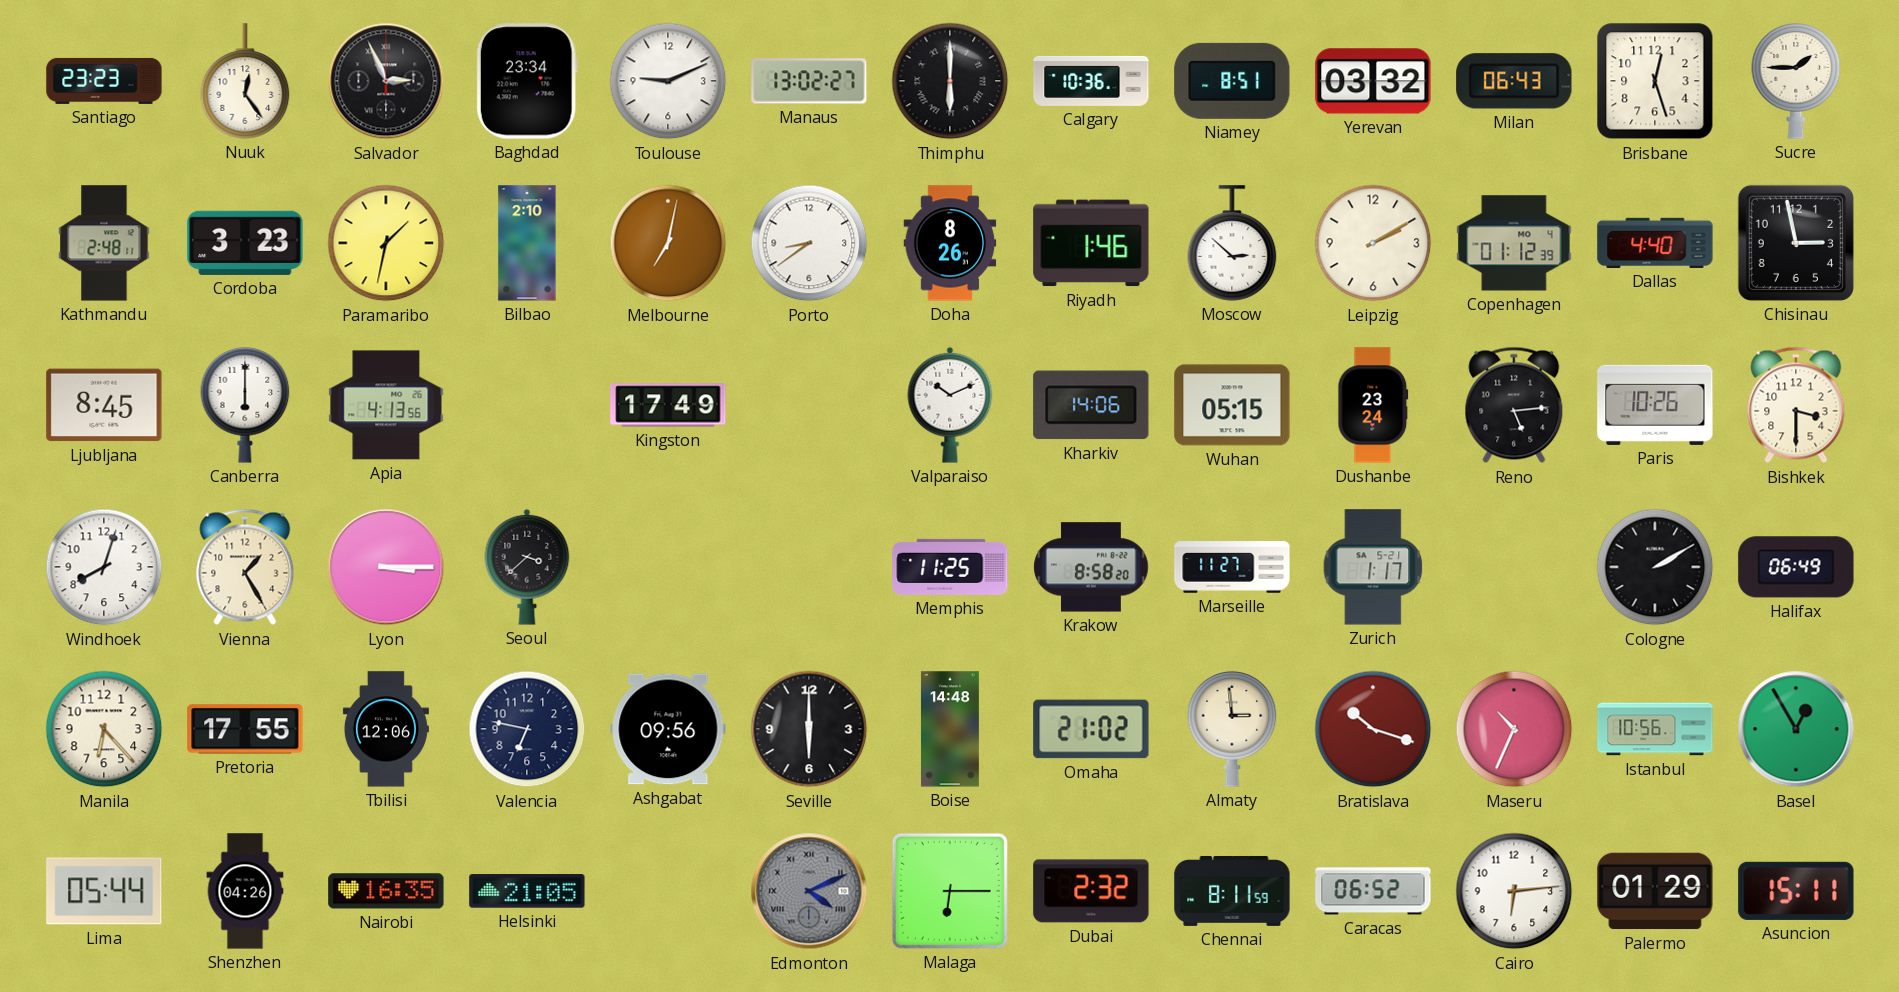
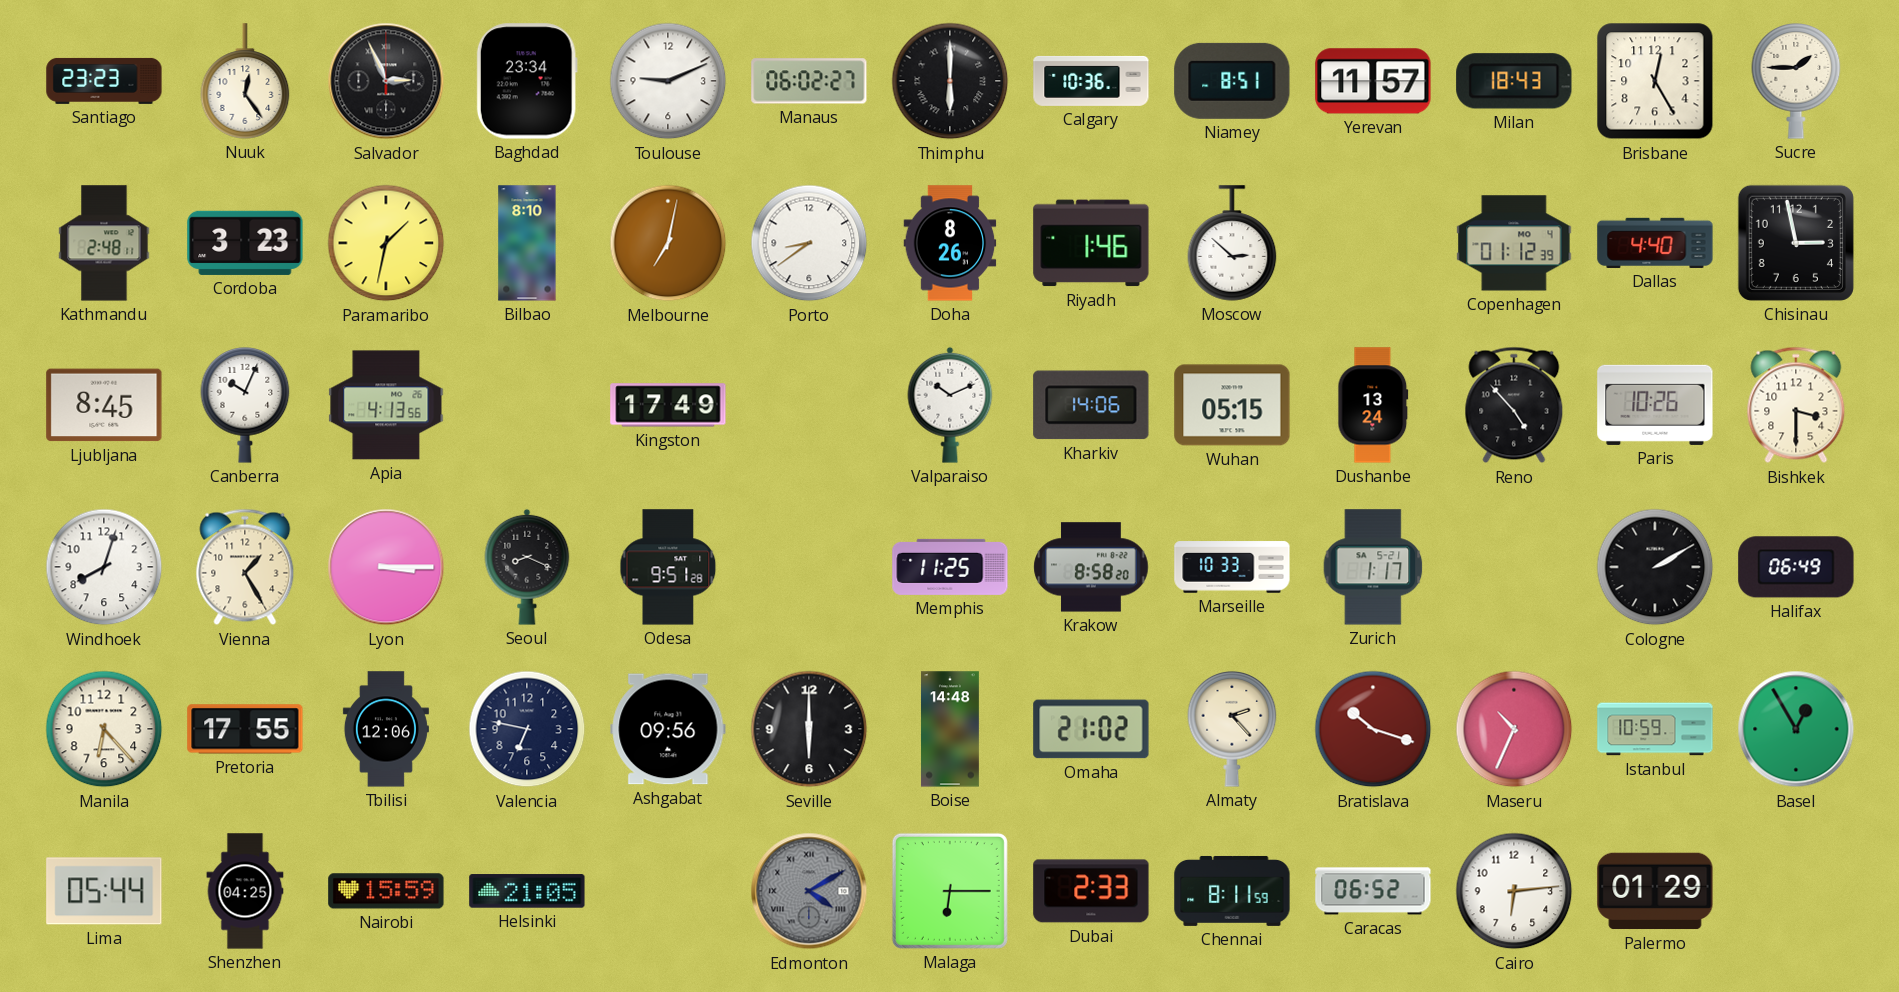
Manaus: 13:02 -> 06:02
Yerevan: 03:32 -> 11:57
Milan: 06:43 -> 18:43
Brisbane: 12:27 -> 12:25
Bilbao: 2:10 -> 8:10
Leipzig: 2:10 -> none
Canberra: 6:00 -> 10:04
Dushanbe: 23:24 -> 13:24
Reno: 5:14 -> 4:53
Seoul: 3:38 -> 8:19
Odesa: none -> 9:51
Marseille: 11:27 -> 10:33
Almaty: 2:59 -> 2:23
Istanbul: 10:56 -> 10:59
Shenzhen: 04:26 -> 04:25
Nairobi: 16:35 -> 15:59
Edmonton: 4:11 -> 4:10
Dubai: 2:32 -> 2:33
Asuncion: 15:11 -> none
